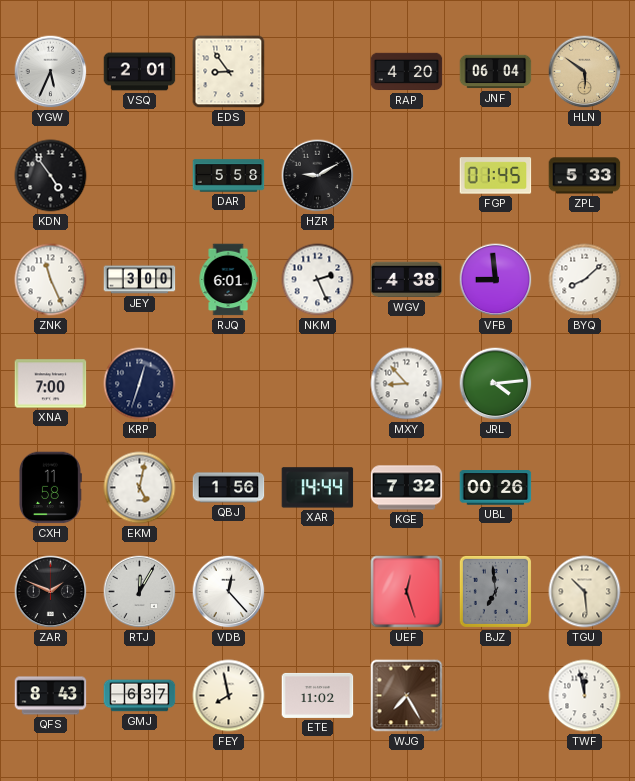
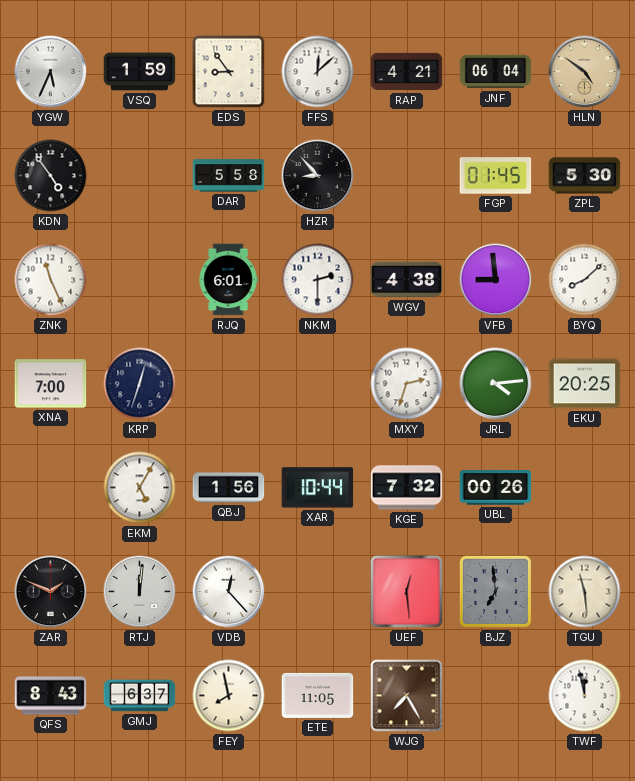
VSQ: 2:01 -> 1:59
FFS: none -> 12:08
RAP: 4:20 -> 4:21
HLN: 5:51 -> 4:51
HZR: 9:10 -> 8:53
ZPL: 5:33 -> 5:30
JEY: 3:00 -> none
NKM: 2:26 -> 2:30
MXY: 8:53 -> 2:33
EKU: none -> 20:25
CXH: 11:58 -> none
EKM: 5:02 -> 5:05
XAR: 14:44 -> 10:44
RTJ: 12:05 -> 12:01
UEF: 12:27 -> 12:29
TGU: 10:29 -> 11:29
ETE: 11:02 -> 11:05
